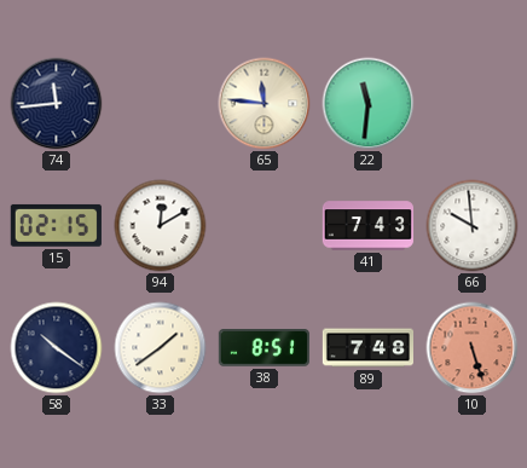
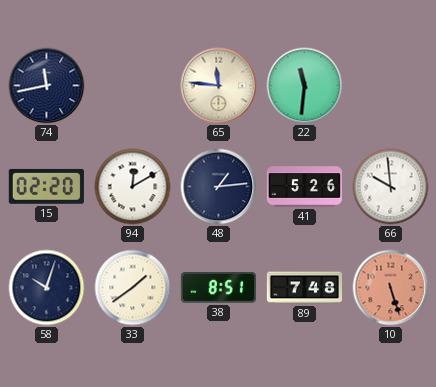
74: 11:44 -> 11:43
15: 02:15 -> 02:20
48: none -> 1:14
41: 7:43 -> 5:26
58: 10:21 -> 10:03
